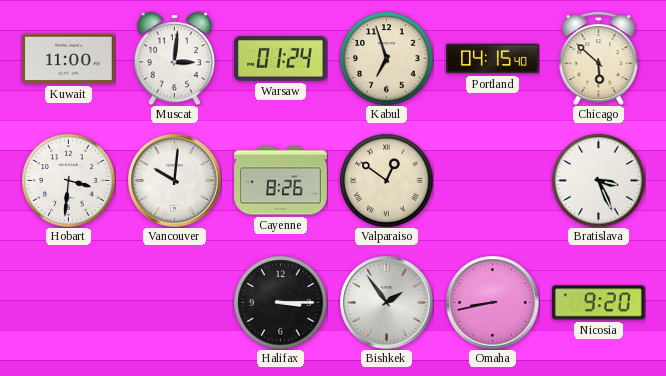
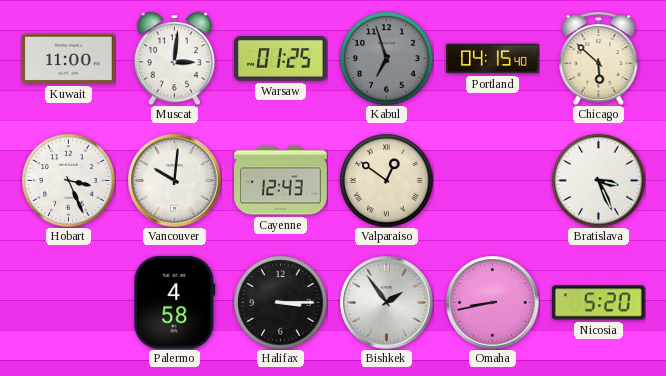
Warsaw: 01:24 -> 01:25
Kabul dial: cream -> grey
Hobart: 3:31 -> 3:26
Cayenne: 8:26 -> 12:43
Palermo: none -> 4:58
Nicosia: 9:20 -> 5:20
